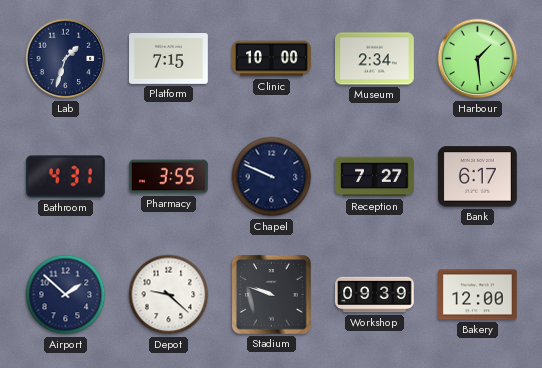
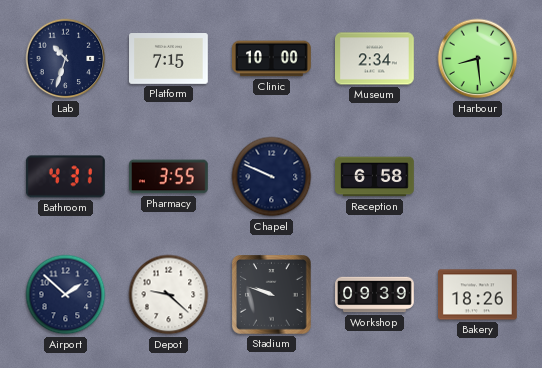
Lab: 1:33 -> 10:33
Harbour: 1:29 -> 8:29
Reception: 7:27 -> 6:58
Bank: 6:17 -> none
Bakery: 12:00 -> 18:26
